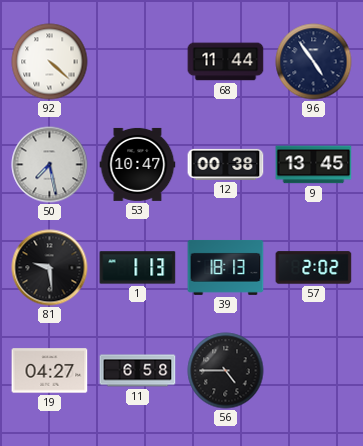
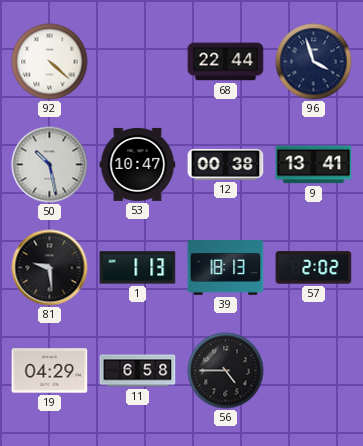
68: 11:44 -> 22:44
96: 4:54 -> 3:57
50: 7:28 -> 10:28
9: 13:45 -> 13:41
19: 04:27 -> 04:29
